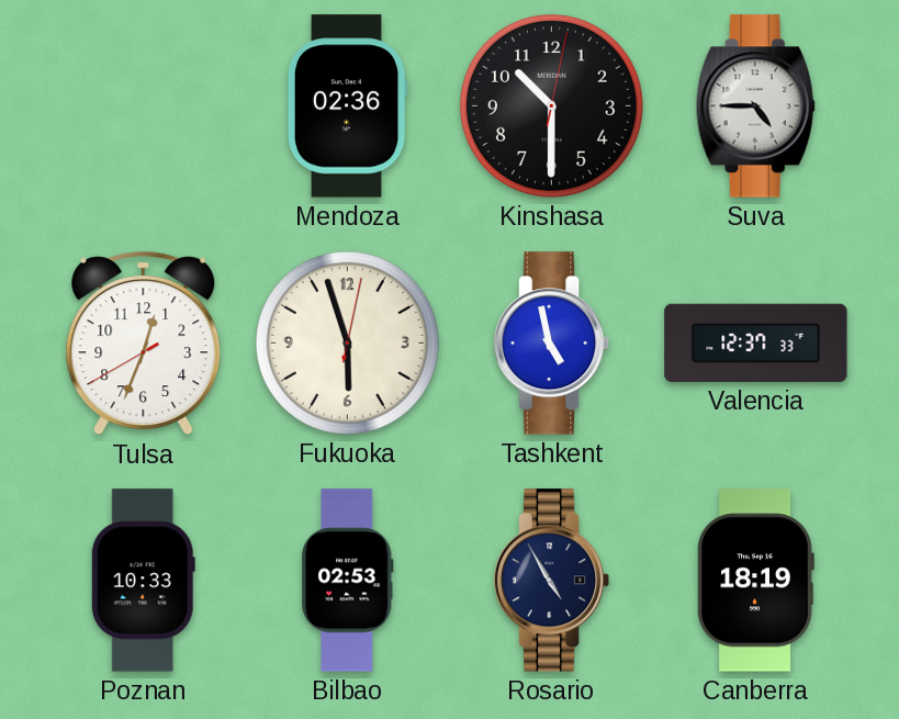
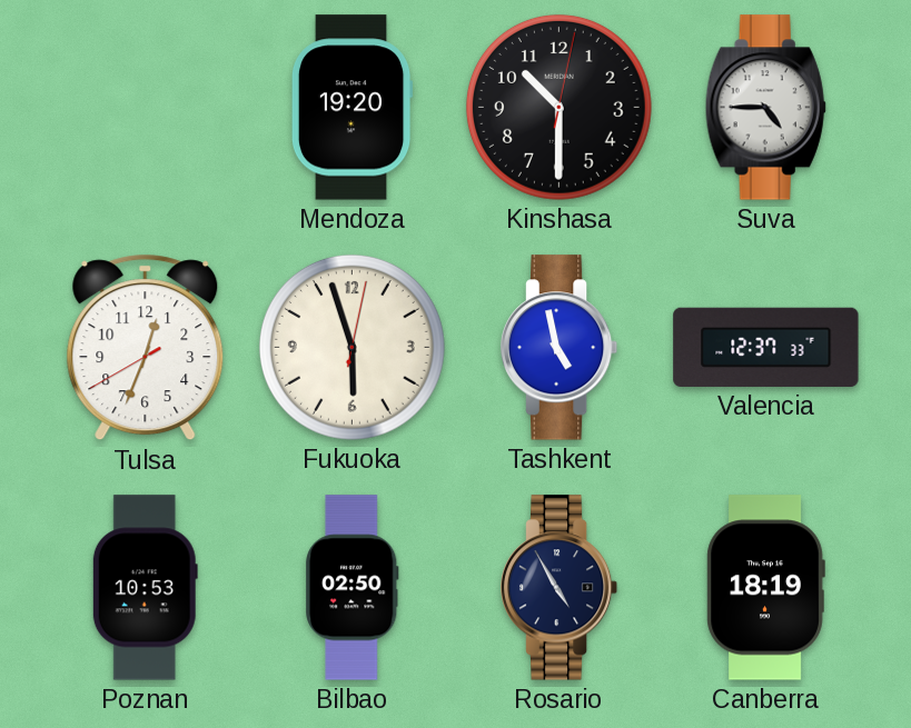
Mendoza: 02:36 -> 19:20
Poznan: 10:33 -> 10:53
Bilbao: 02:53 -> 02:50
